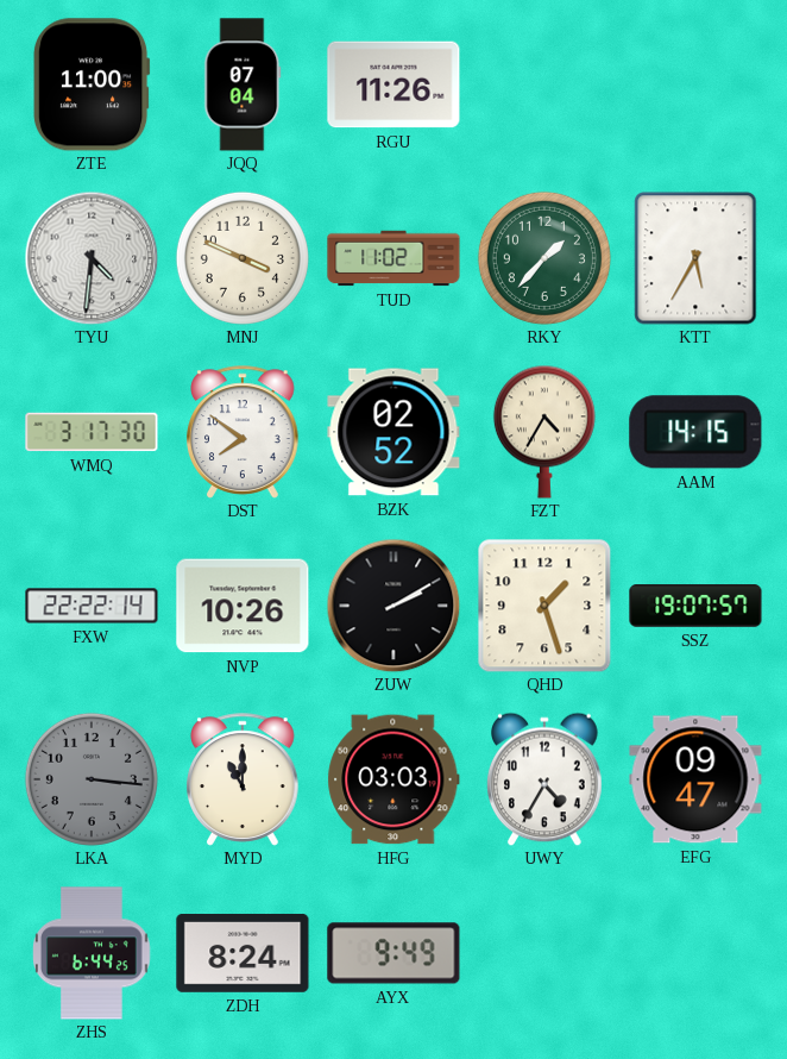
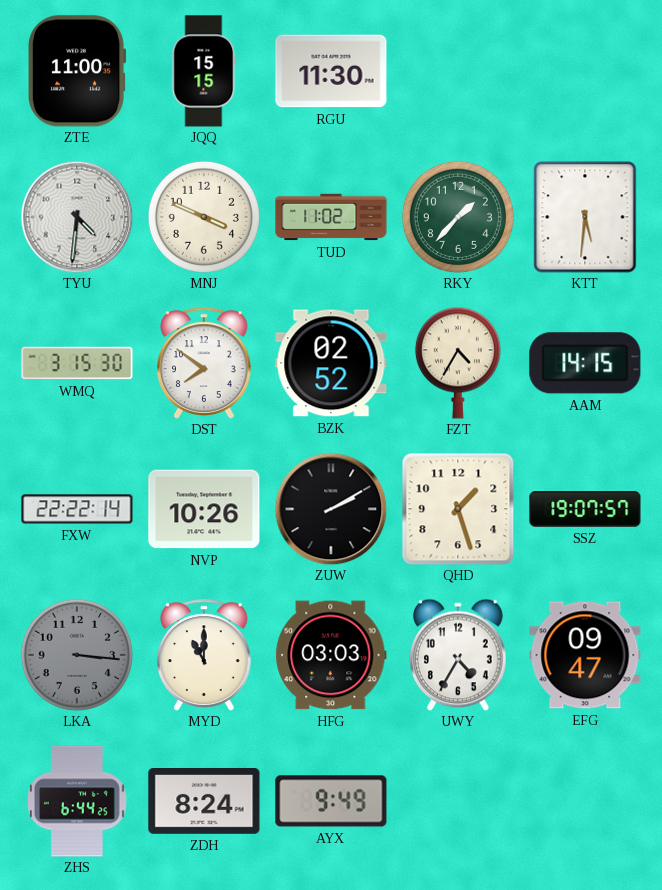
JQQ: 07:04 -> 15:15
RGU: 11:26 -> 11:30
KTT: 5:35 -> 5:31
WMQ: 3:17 -> 3:15
